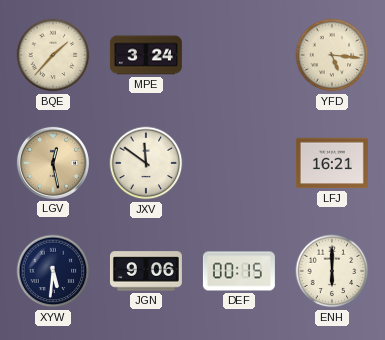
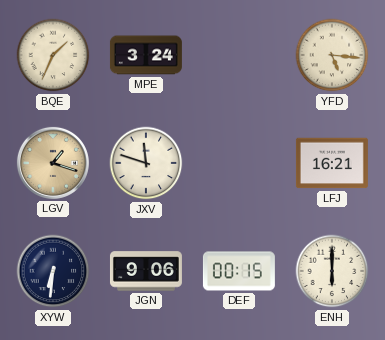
BQE: 1:37 -> 1:34
LGV: 12:28 -> 1:18
JXV: 11:51 -> 11:48
XYW: 5:31 -> 6:31
